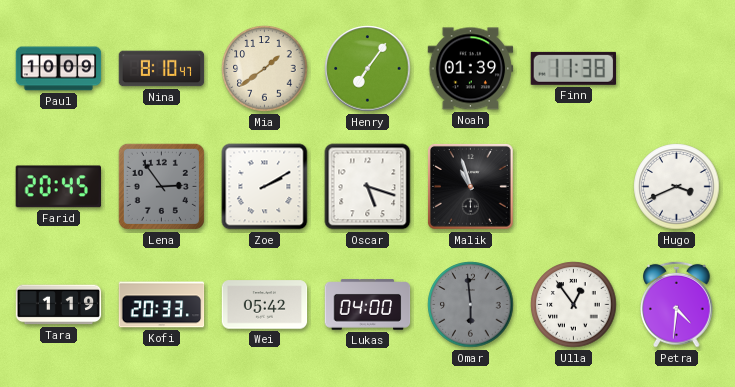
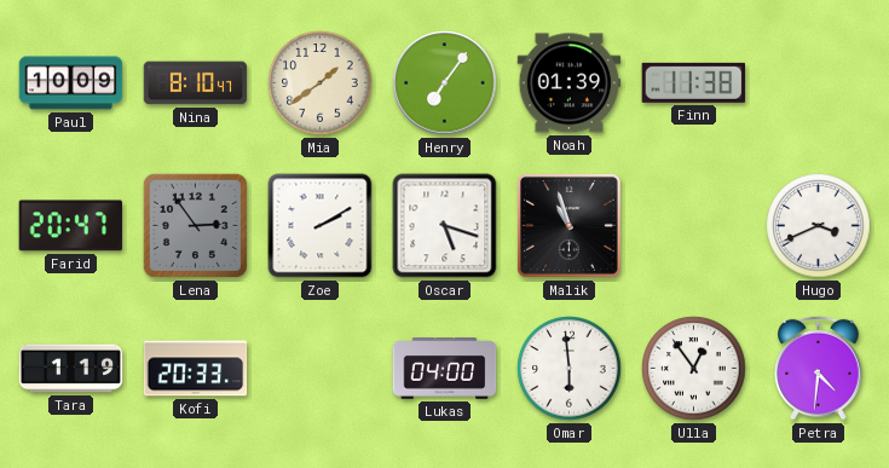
Farid: 20:45 -> 20:47
Wei: 05:42 -> none
Omar dial: grey -> white
